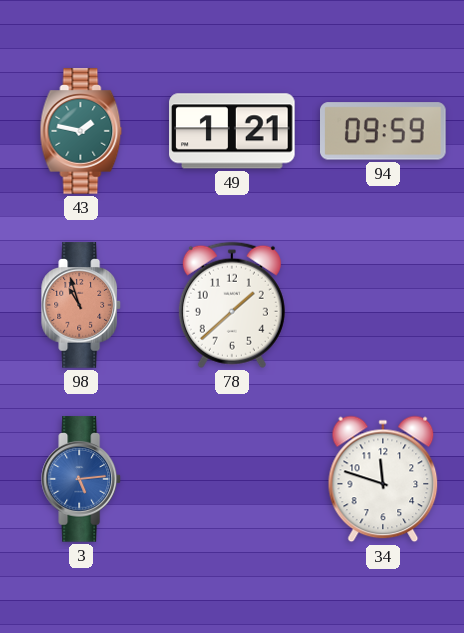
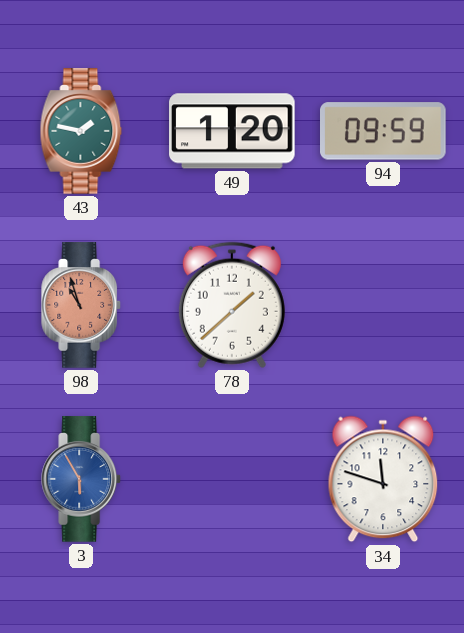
49: 1:21 -> 1:20
3: 5:14 -> 5:55
